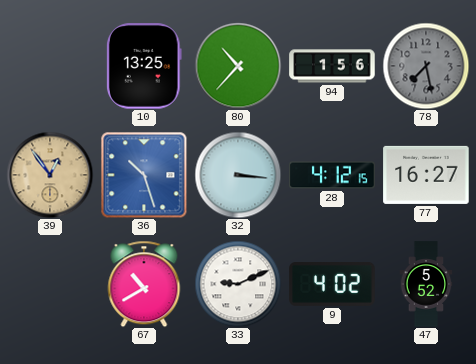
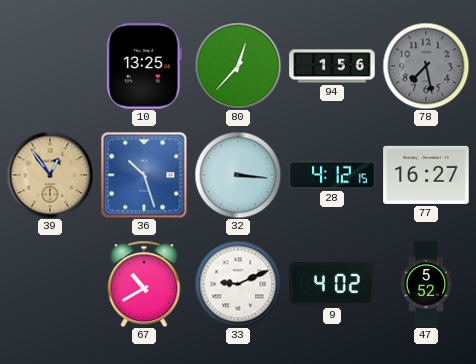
80: 10:37 -> 12:37
